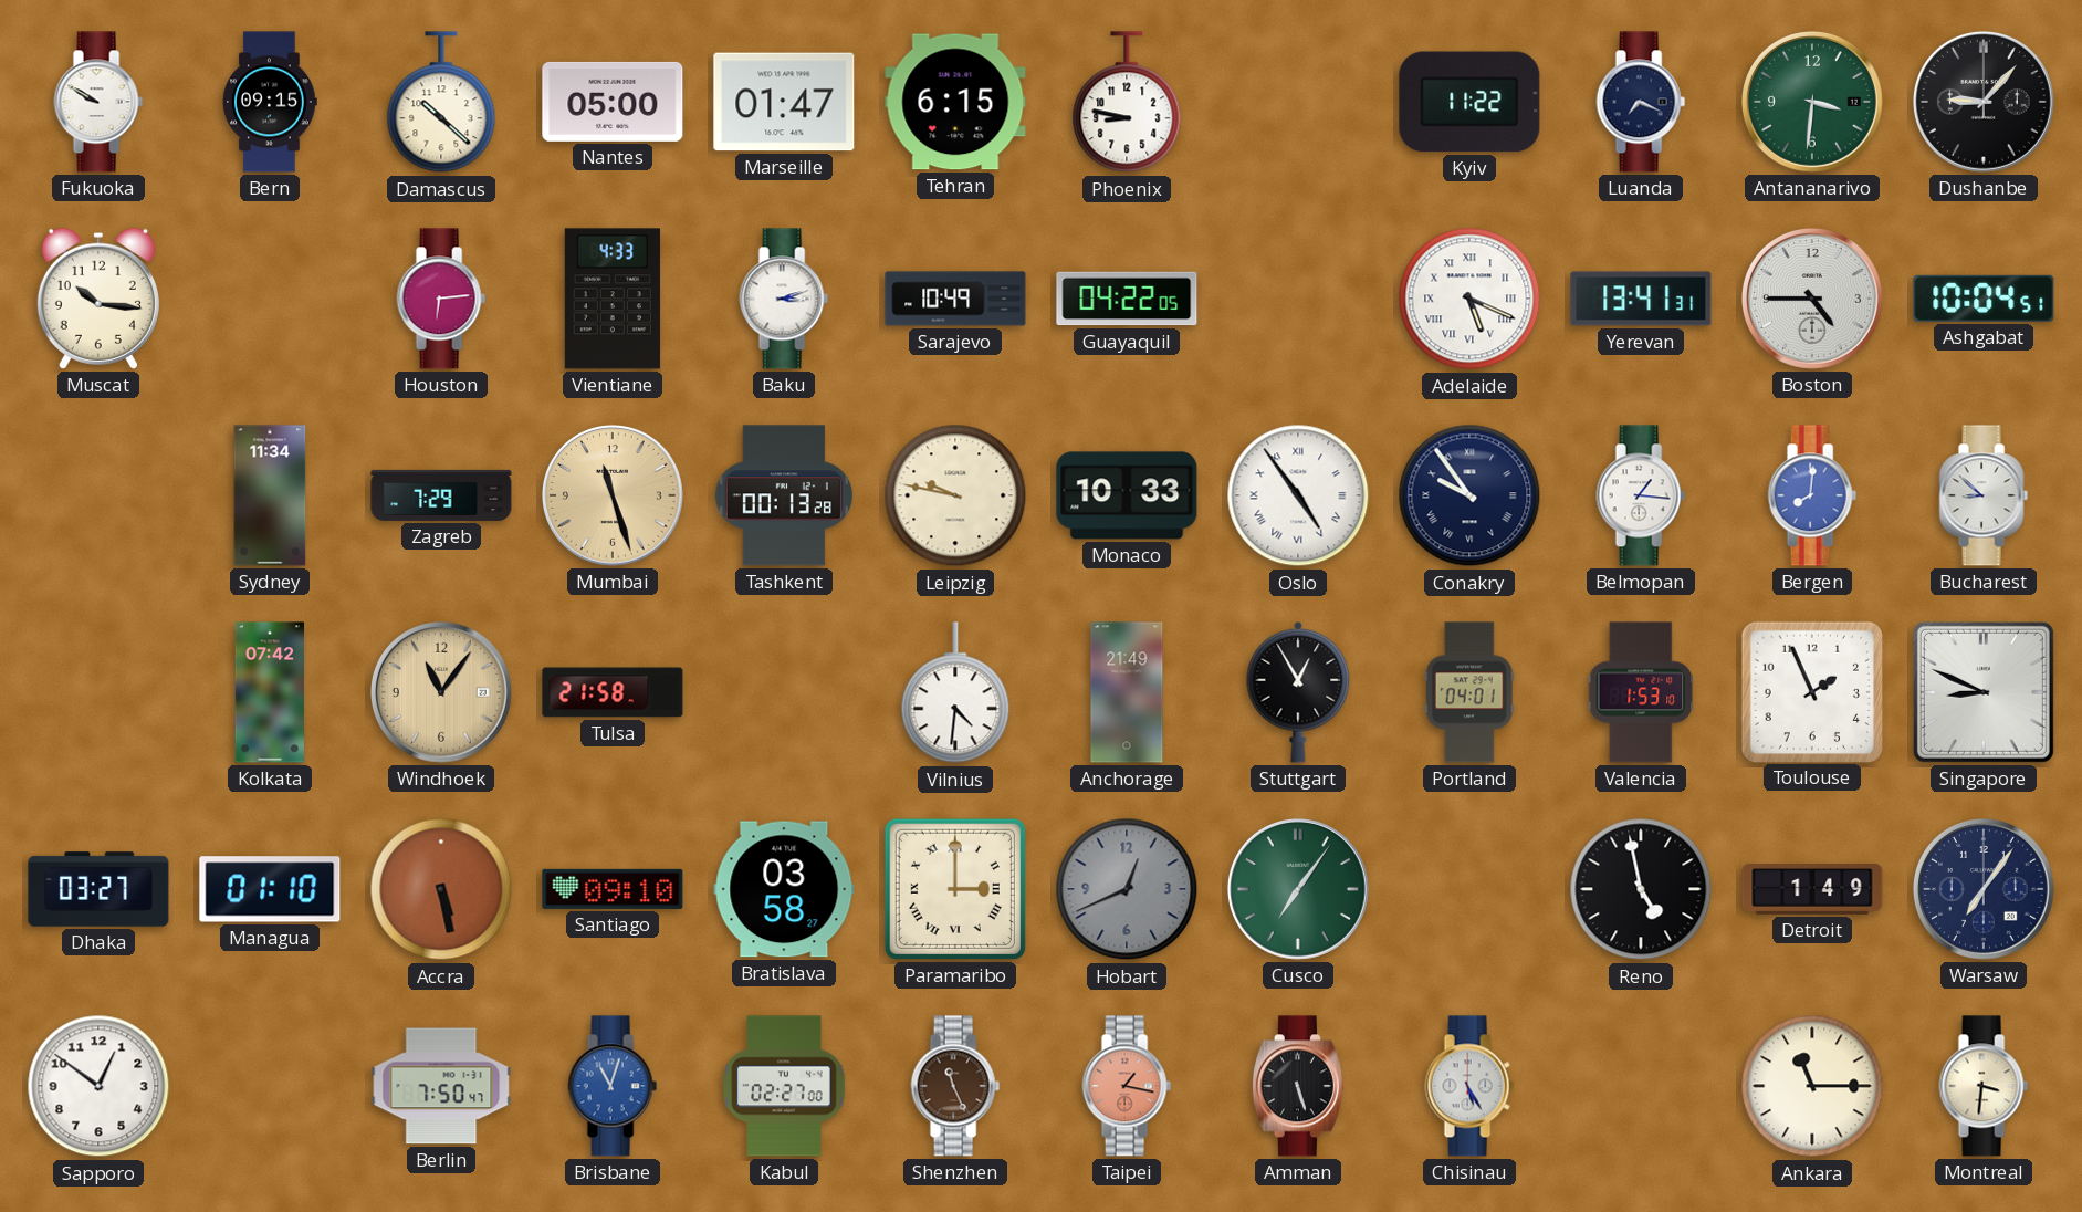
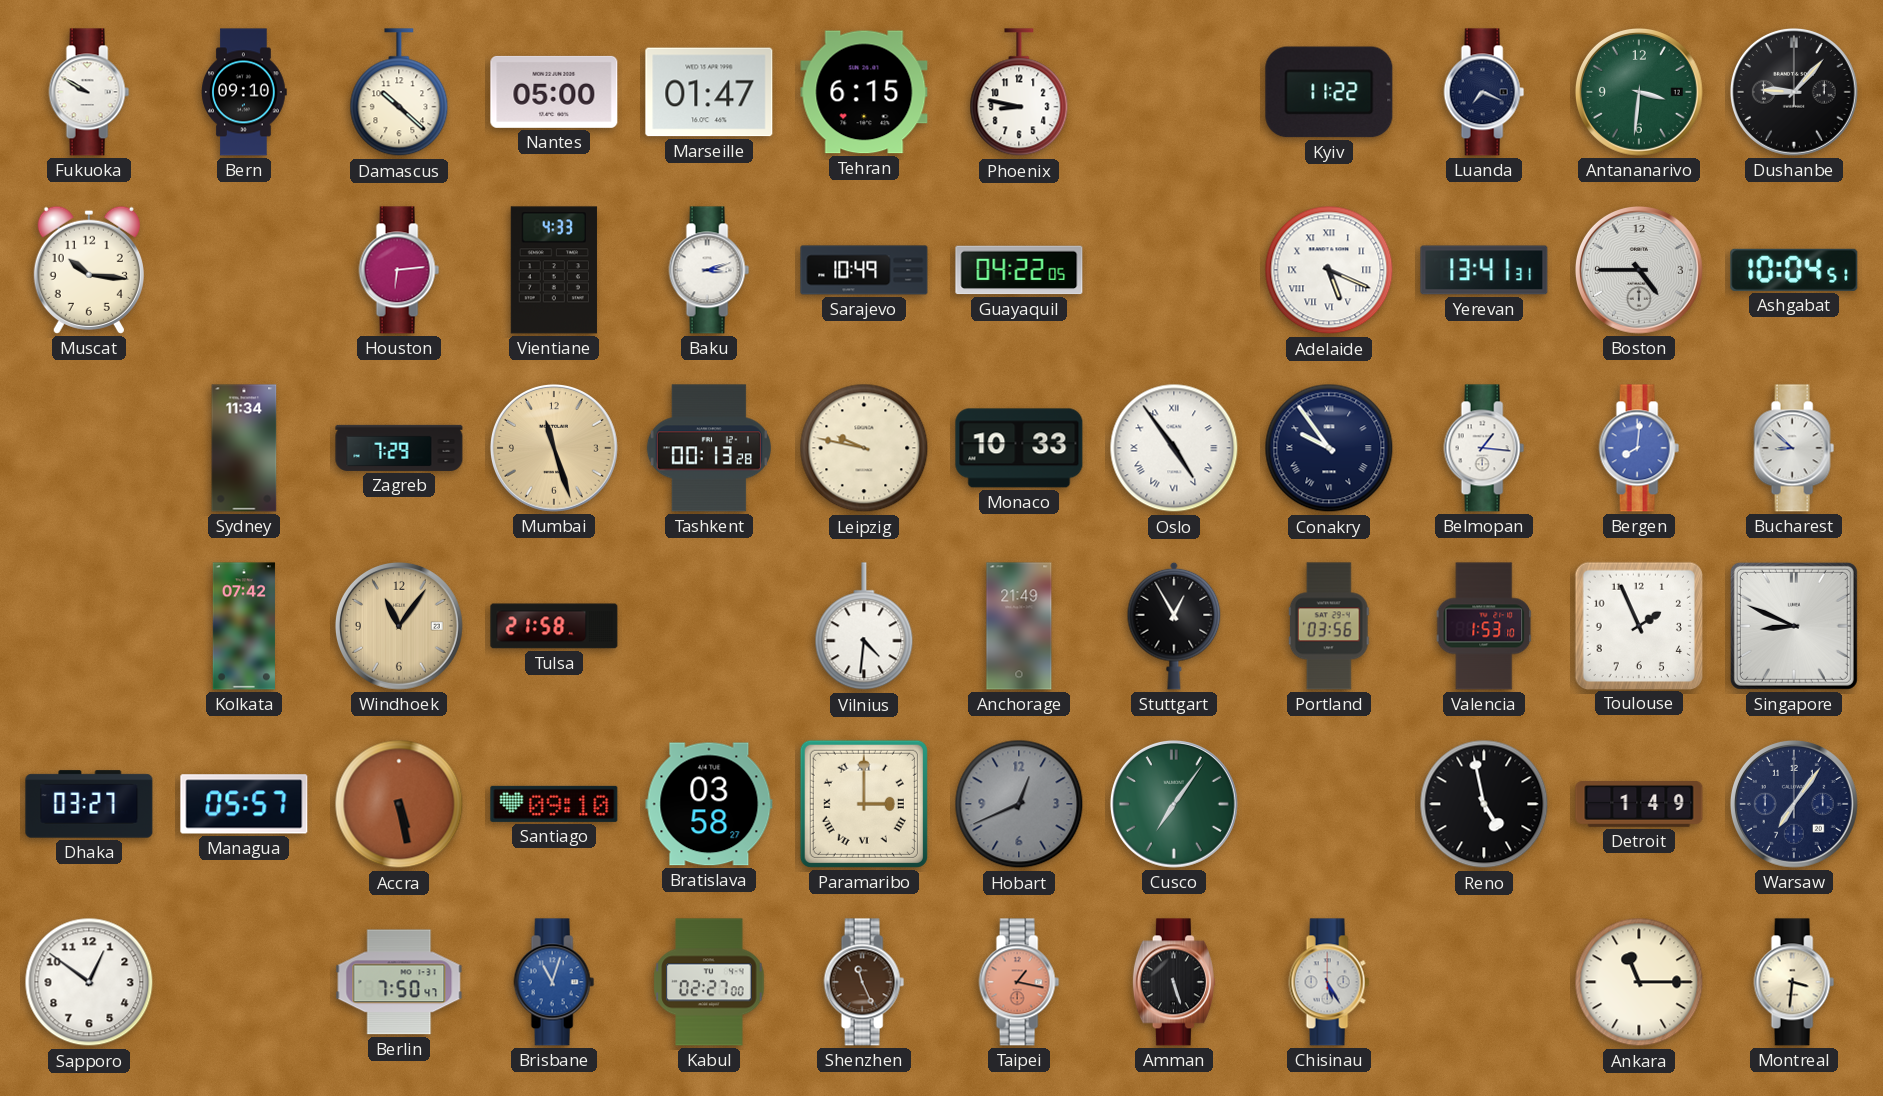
Bern: 09:15 -> 09:10
Portland: 04:01 -> 03:56
Managua: 01:10 -> 05:57
